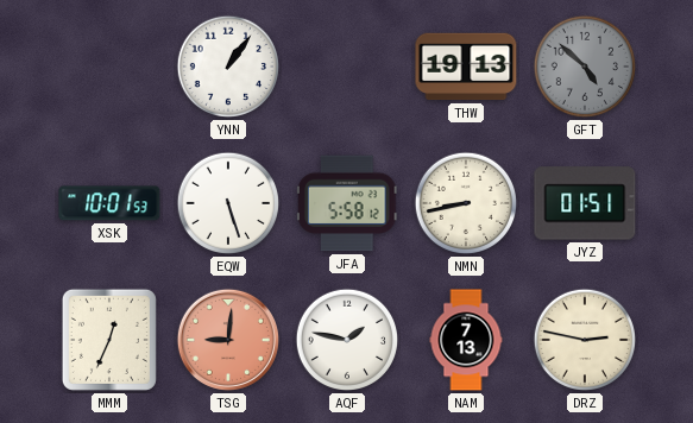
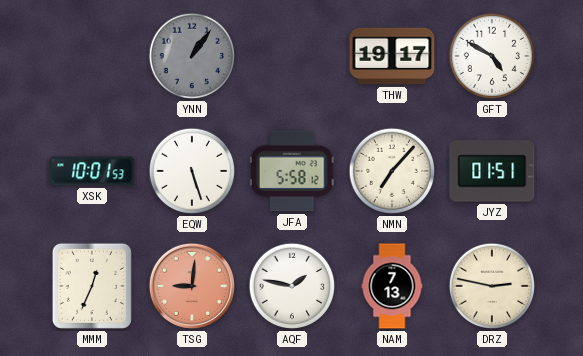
YNN dial: white -> grey
THW: 19:13 -> 19:17
GFT: 4:52 -> 4:50
GFT dial: grey -> white
NMN: 8:43 -> 7:07
